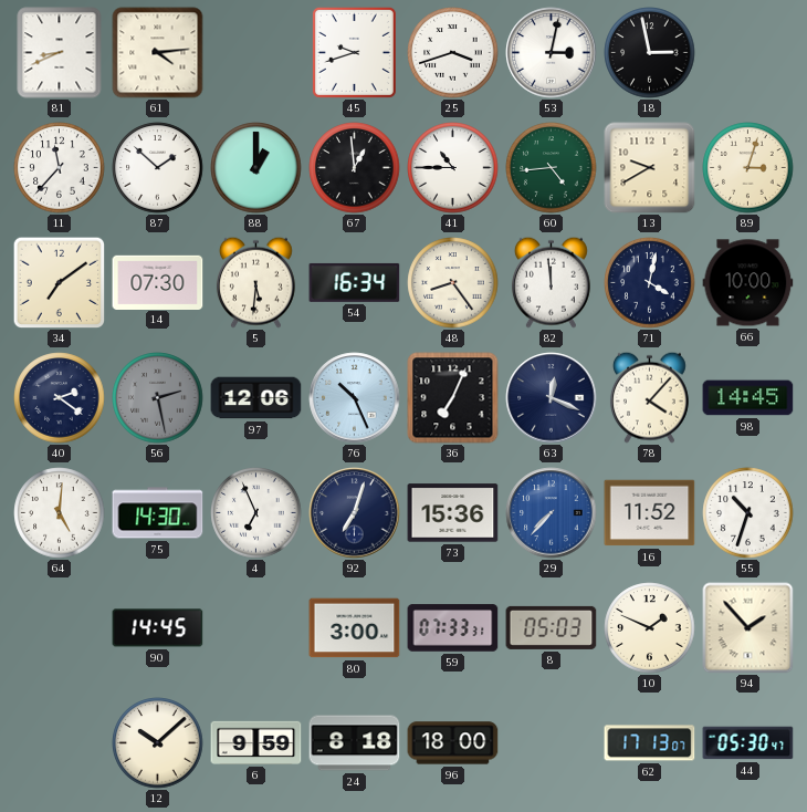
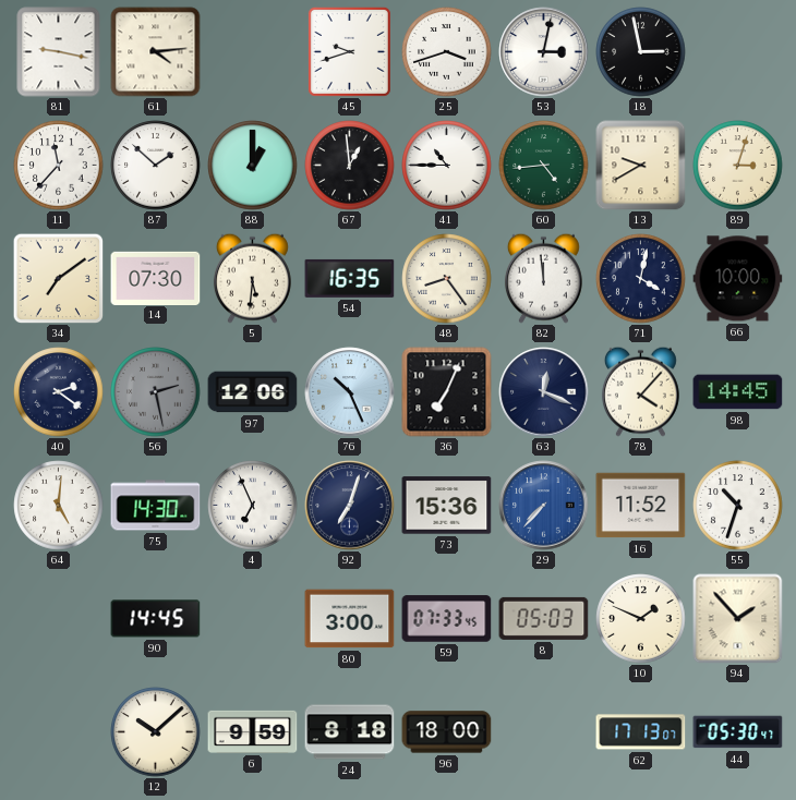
81: 8:41 -> 9:17
54: 16:34 -> 16:35
59: 07:33:31 -> 07:33:45
